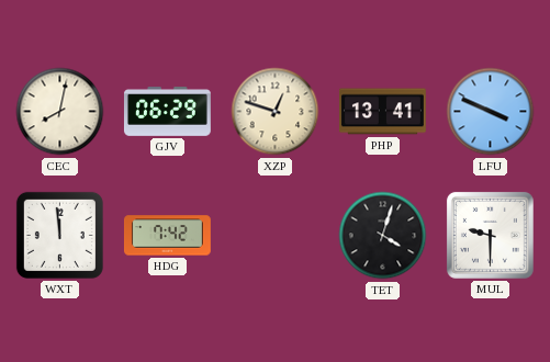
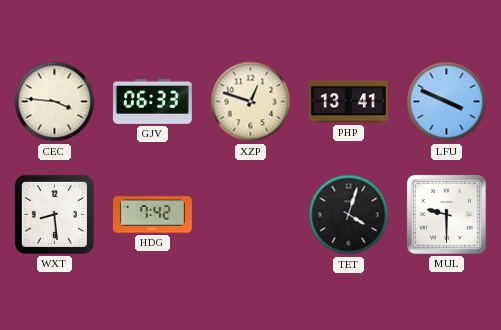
CEC: 8:02 -> 3:46
GJV: 06:29 -> 06:33
WXT: 11:59 -> 8:29
